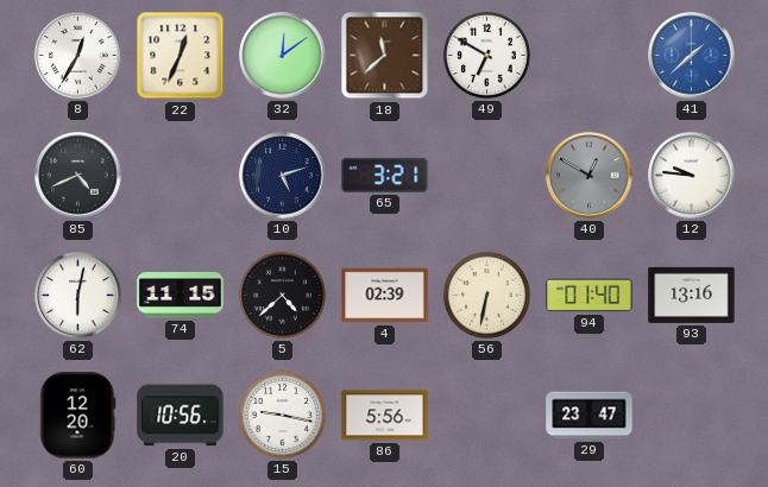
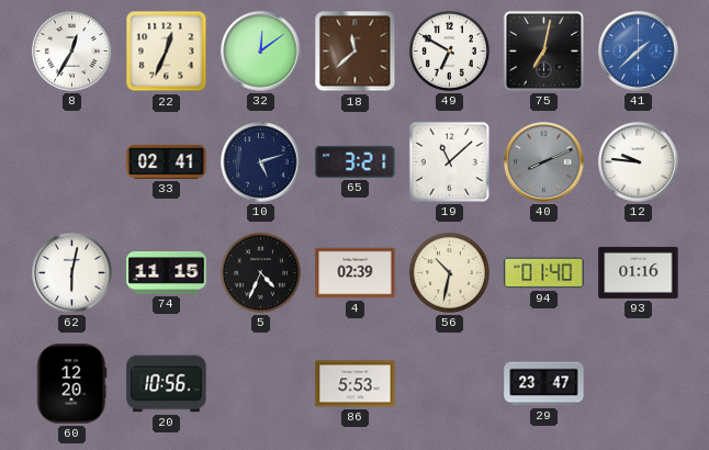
75: none -> 7:02
85: 4:41 -> none
33: none -> 02:41
19: none -> 11:08
40: 12:50 -> 8:11
5: 4:38 -> 4:34
56: 6:32 -> 10:32
93: 13:16 -> 01:16
15: 9:17 -> none
86: 5:56 -> 5:53
